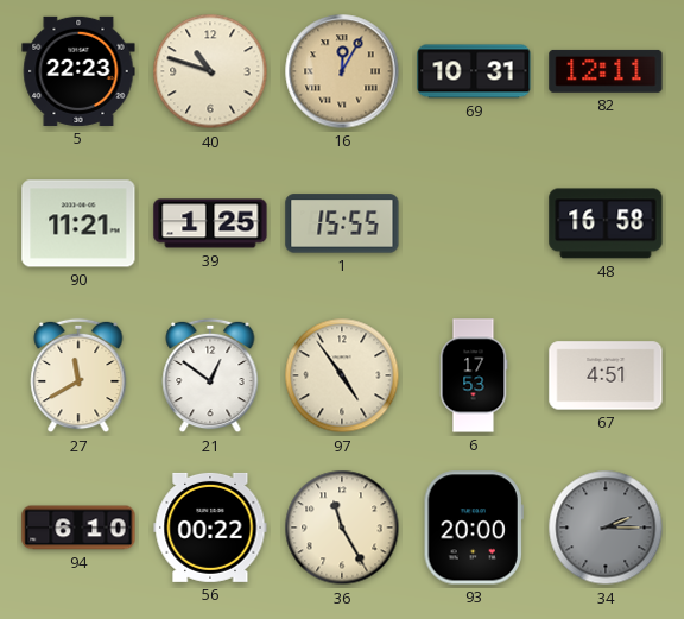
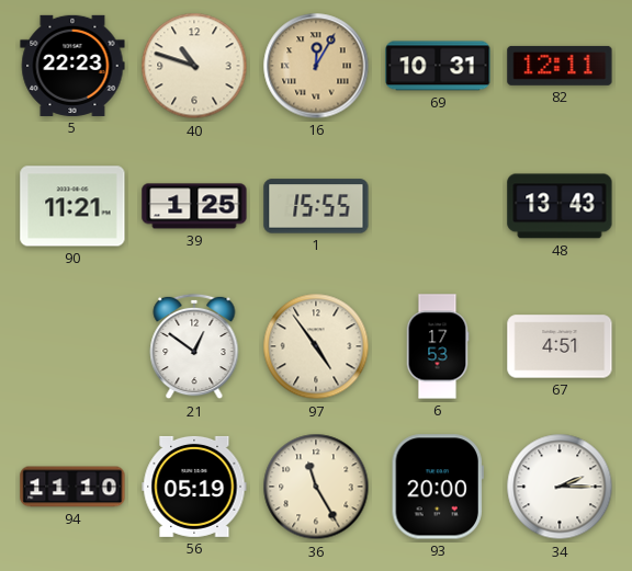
48: 16:58 -> 13:43
27: 11:40 -> none
94: 6:10 -> 11:10
56: 00:22 -> 05:19
34 dial: grey -> white
